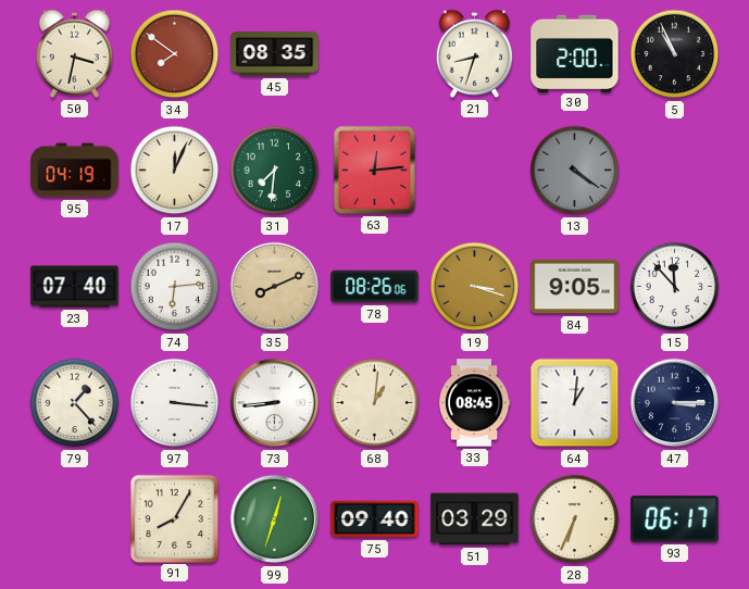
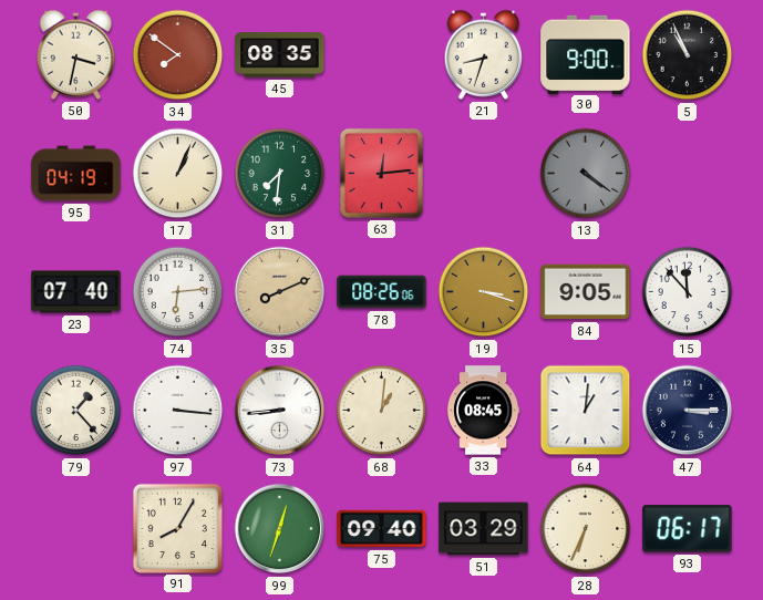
30: 2:00 -> 9:00
17: 12:04 -> 1:04
